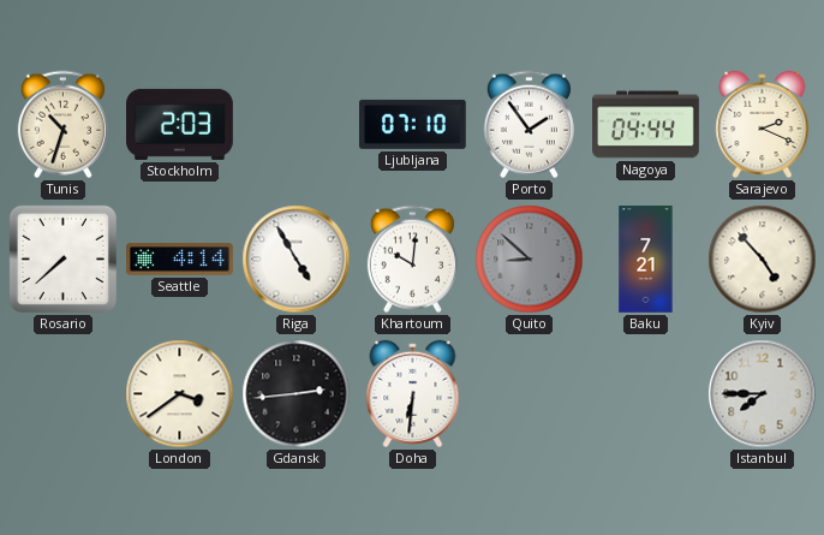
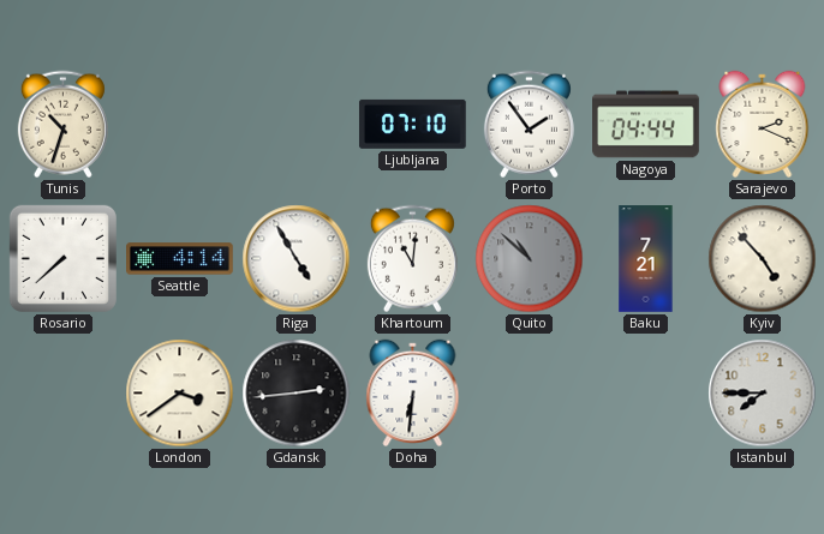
Stockholm: 2:03 -> none
Khartoum: 10:01 -> 11:01
Quito: 8:52 -> 10:52
